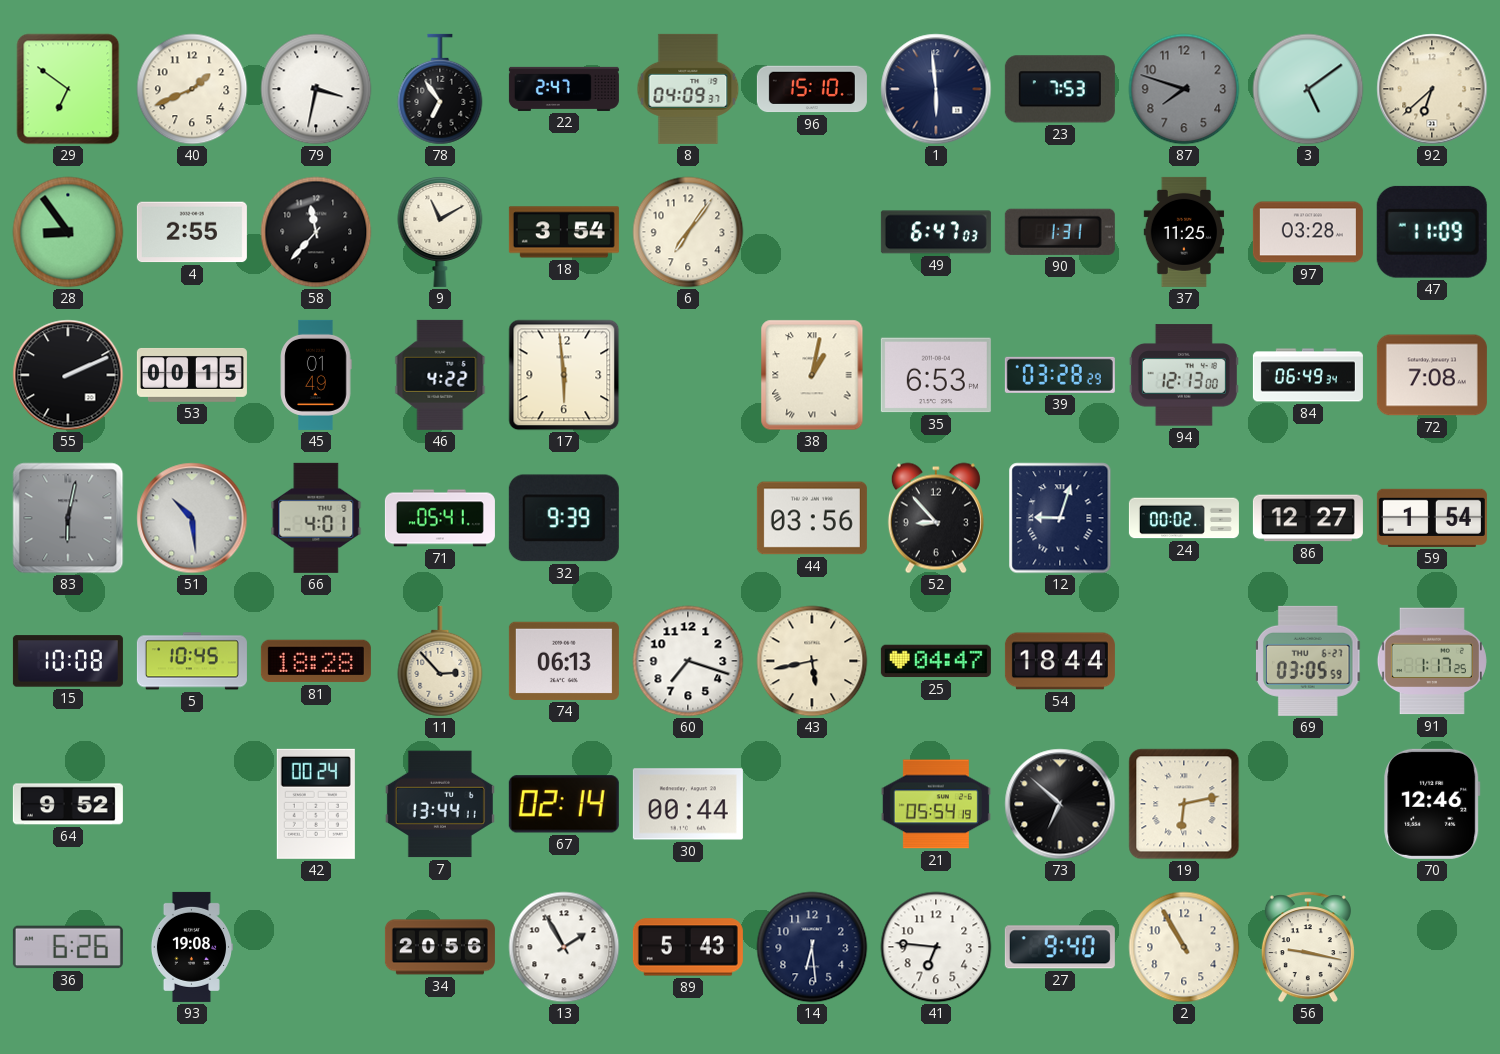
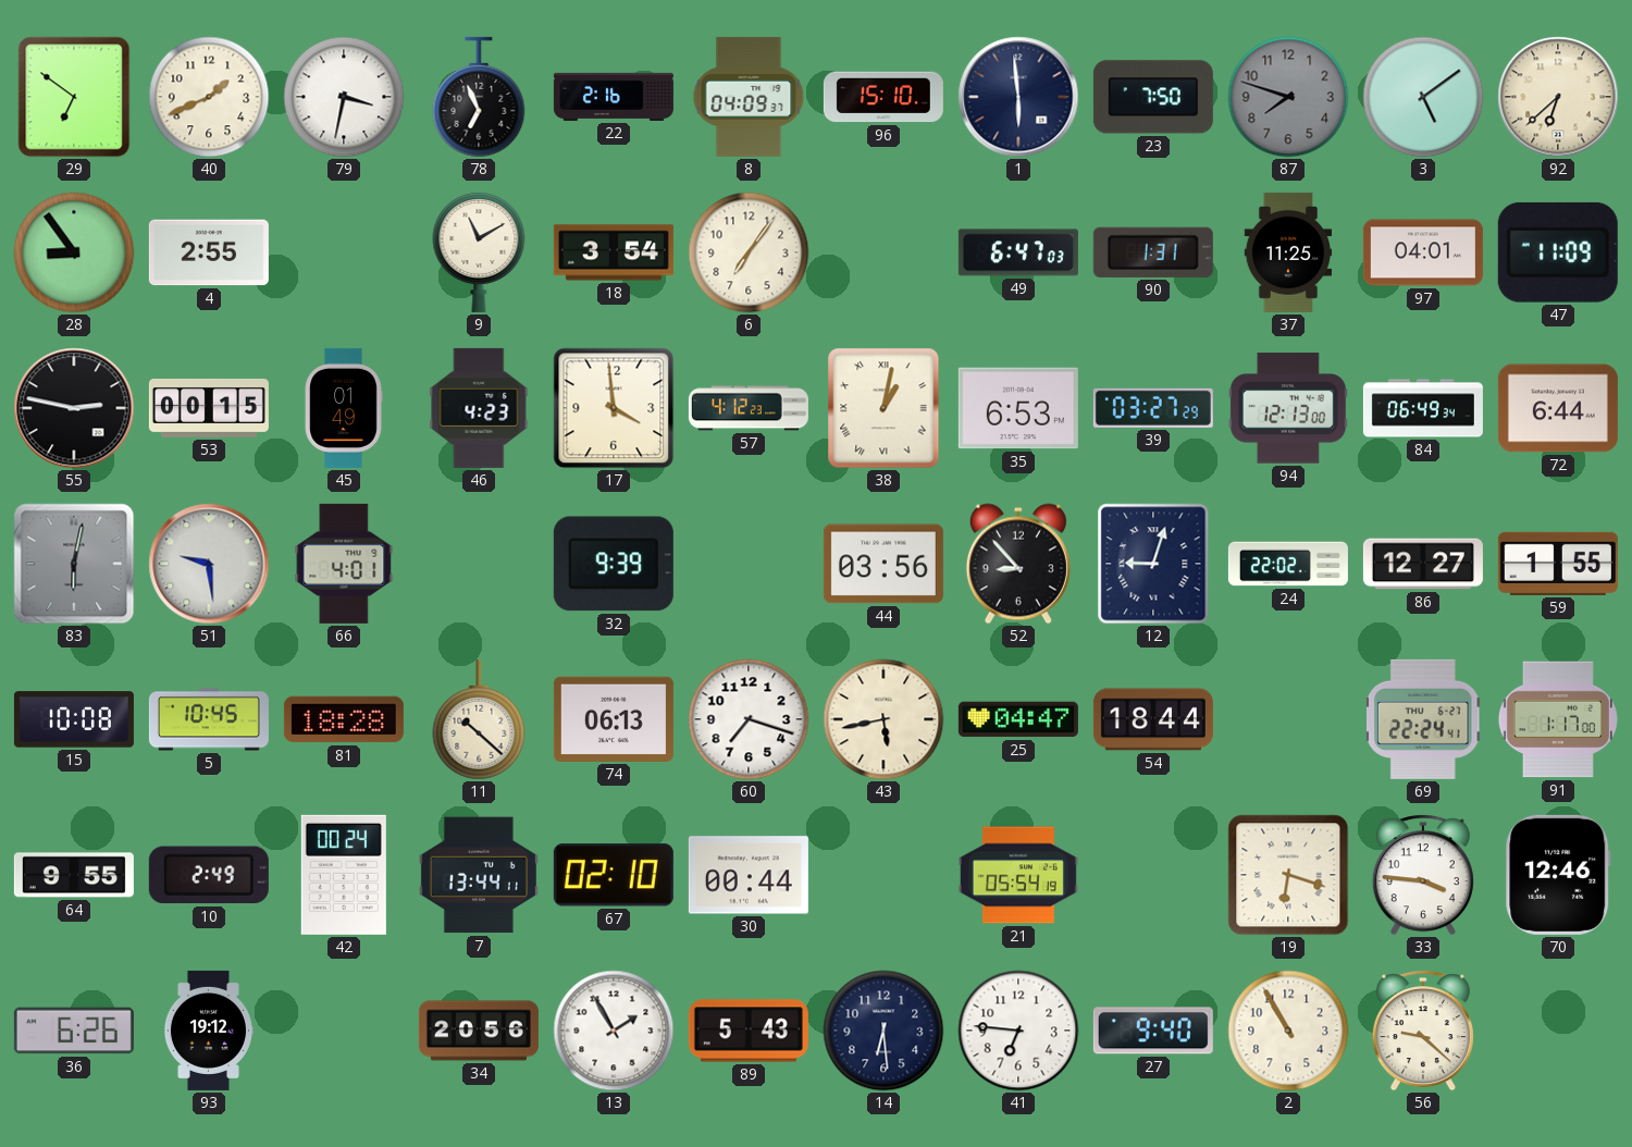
78: 6:54 -> 6:56
22: 2:47 -> 2:16
23: 7:53 -> 7:50
58: 11:37 -> none
97: 03:28 -> 04:01
55: 2:11 -> 2:47
46: 4:22 -> 4:23
17: 5:59 -> 3:59
57: none -> 4:12
39: 03:28 -> 03:27
72: 7:08 -> 6:44
51: 10:29 -> 9:29
71: 05:41 -> none
24: 00:02 -> 22:02
59: 1:54 -> 1:55
11: 2:53 -> 10:22
69: 03:05 -> 22:24
91: 1:17:25 -> 1:17:00
64: 9:52 -> 9:55
10: none -> 2:49
67: 02:14 -> 02:10
73: 6:52 -> none
19: 6:13 -> 6:18
33: none -> 3:46
93: 19:08 -> 19:12
56: 9:17 -> 9:22
